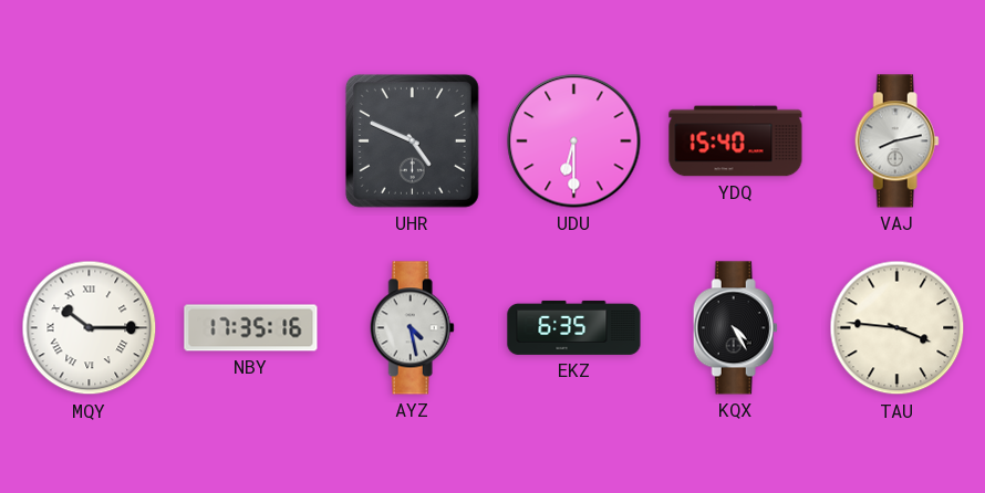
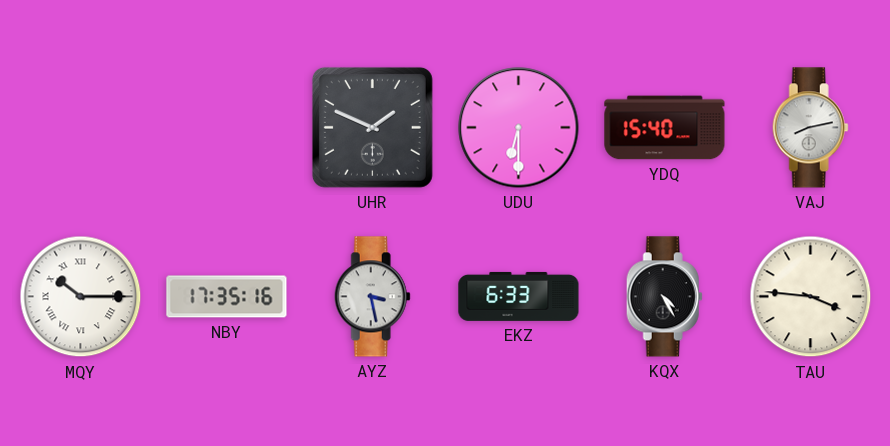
UHR: 4:49 -> 1:49
AYZ: 4:28 -> 3:28
EKZ: 6:35 -> 6:33
